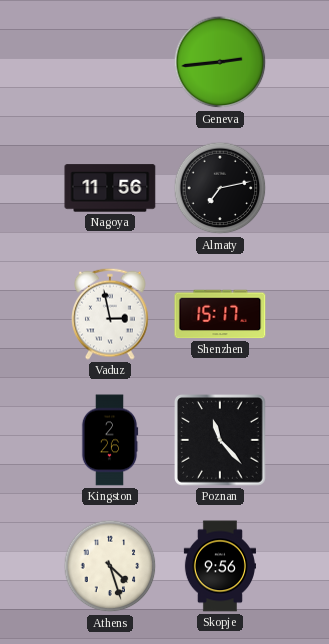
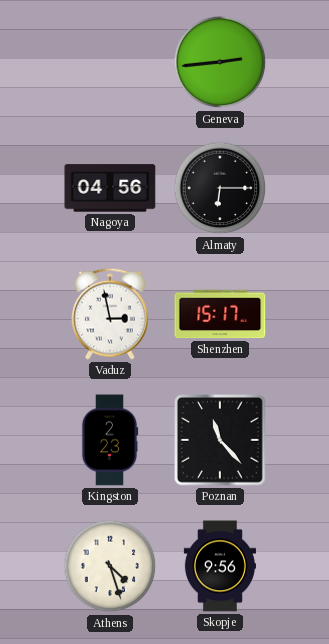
Nagoya: 11:56 -> 04:56
Almaty: 7:13 -> 6:15
Kingston: 2:26 -> 2:23
